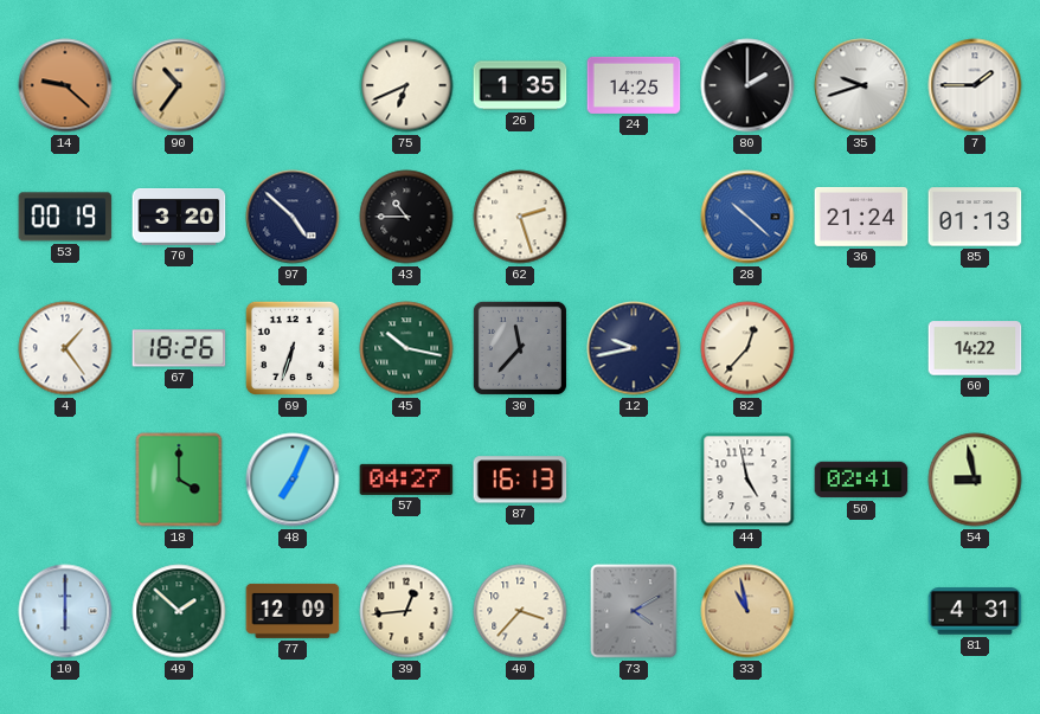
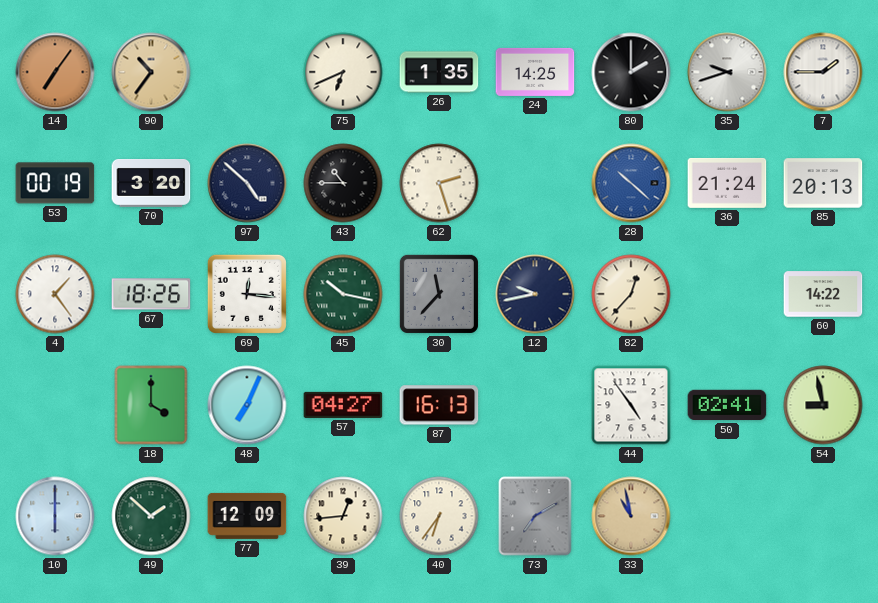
14: 9:22 -> 7:06
85: 01:13 -> 20:13
69: 6:33 -> 12:16
44: 4:58 -> 4:54
40: 3:37 -> 6:36
73: 4:10 -> 7:10
81: 4:31 -> none
